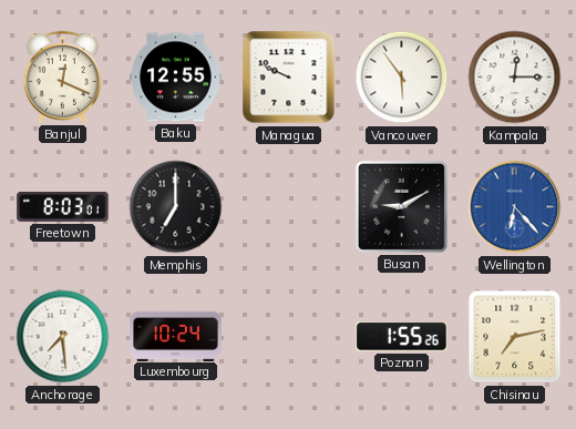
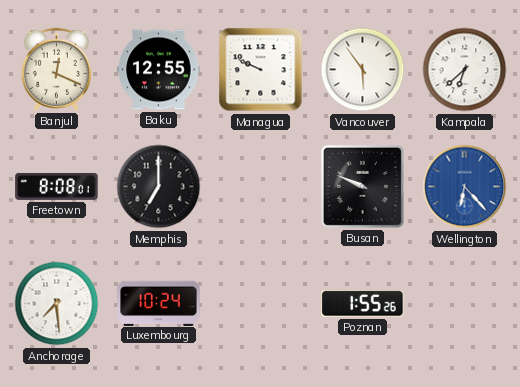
Kampala: 12:15 -> 6:38
Freetown: 8:03 -> 8:08
Busan: 9:10 -> 9:49
Chisinau: 7:13 -> none
